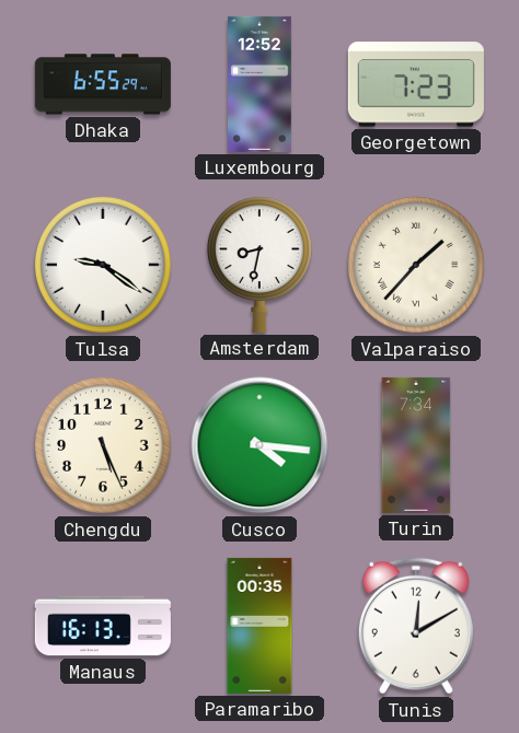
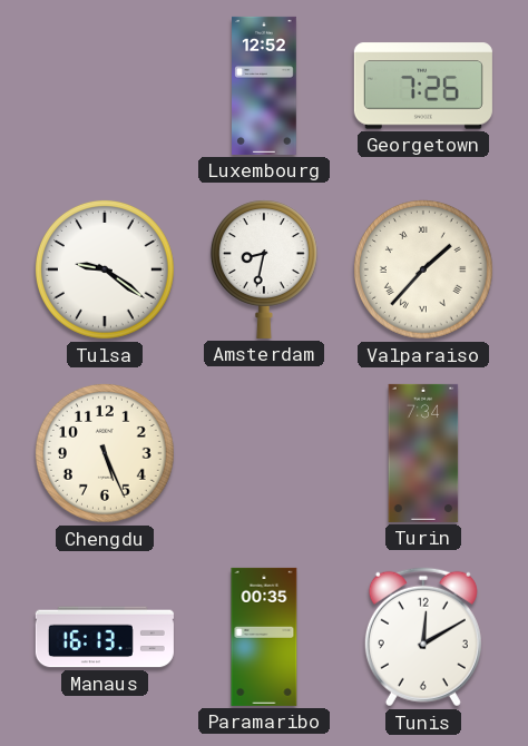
Dhaka: 6:55 -> none
Georgetown: 7:23 -> 7:26
Cusco: 4:16 -> none
